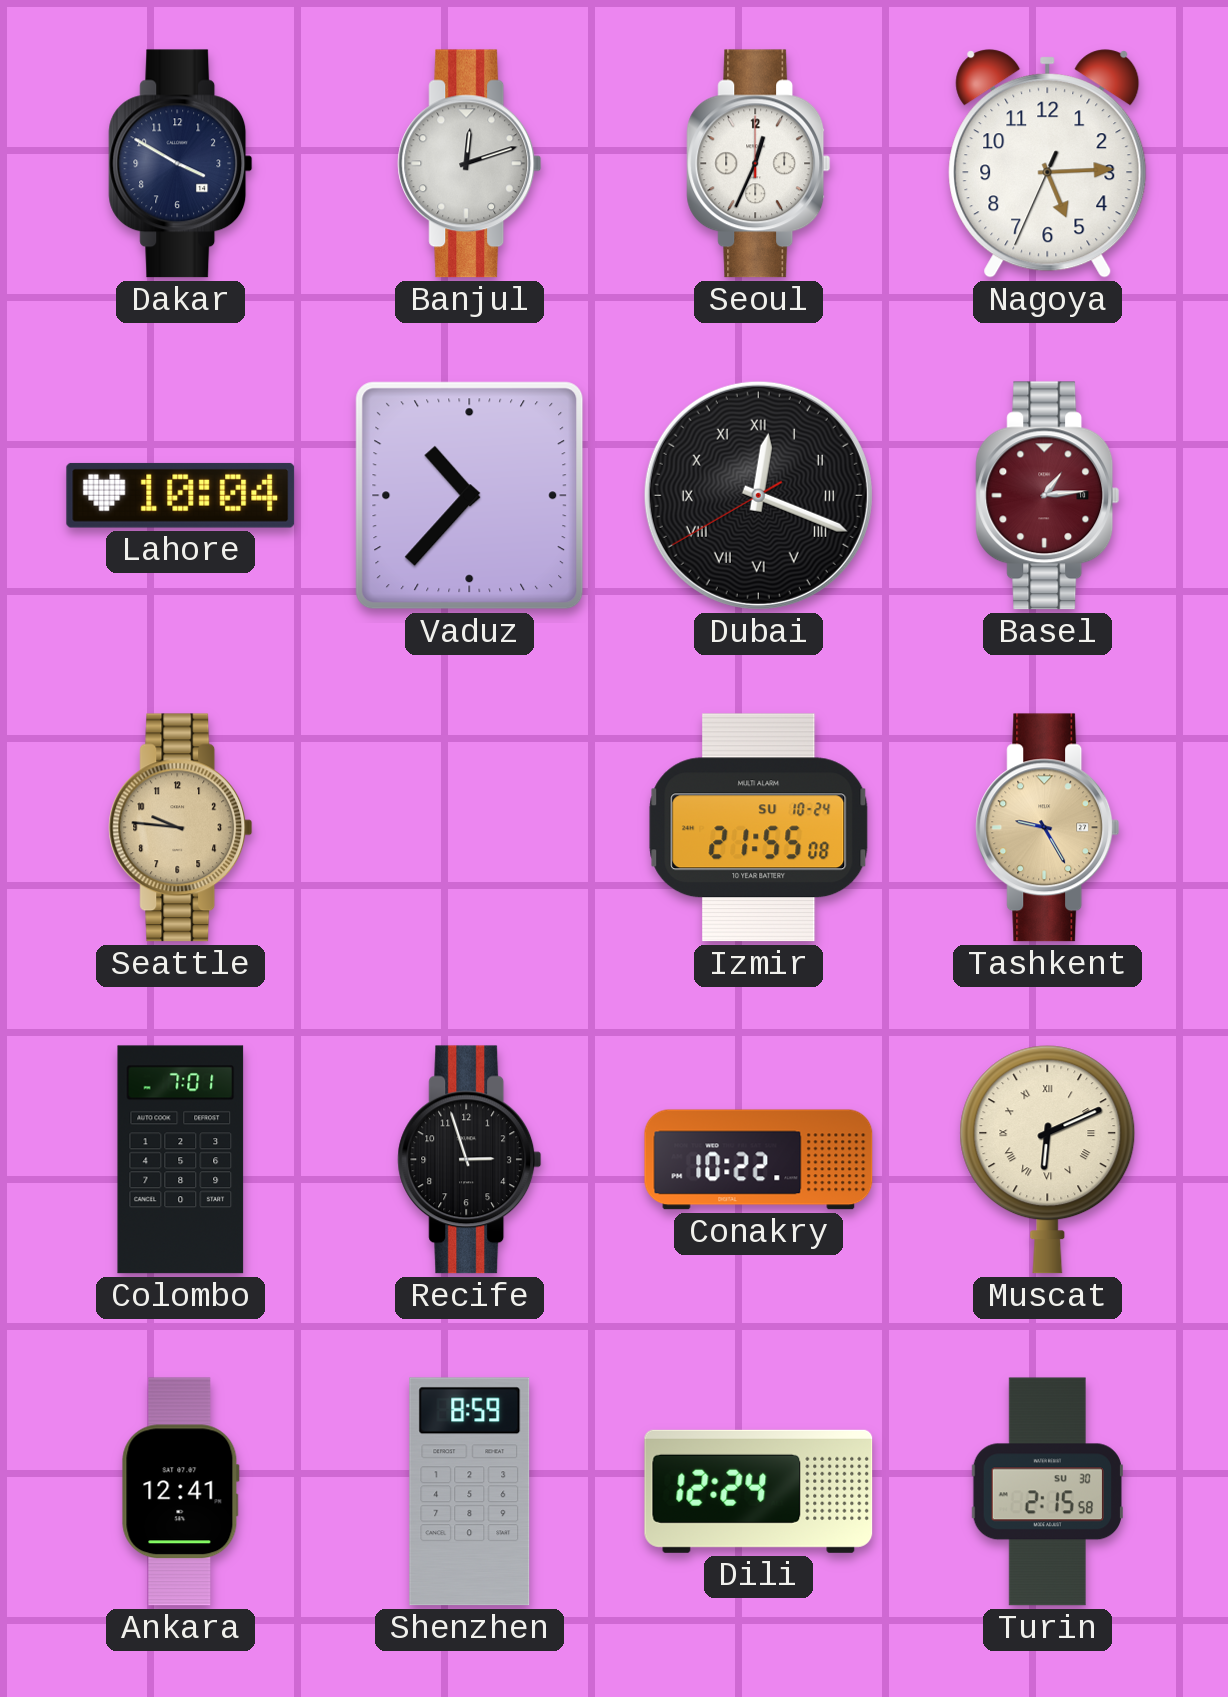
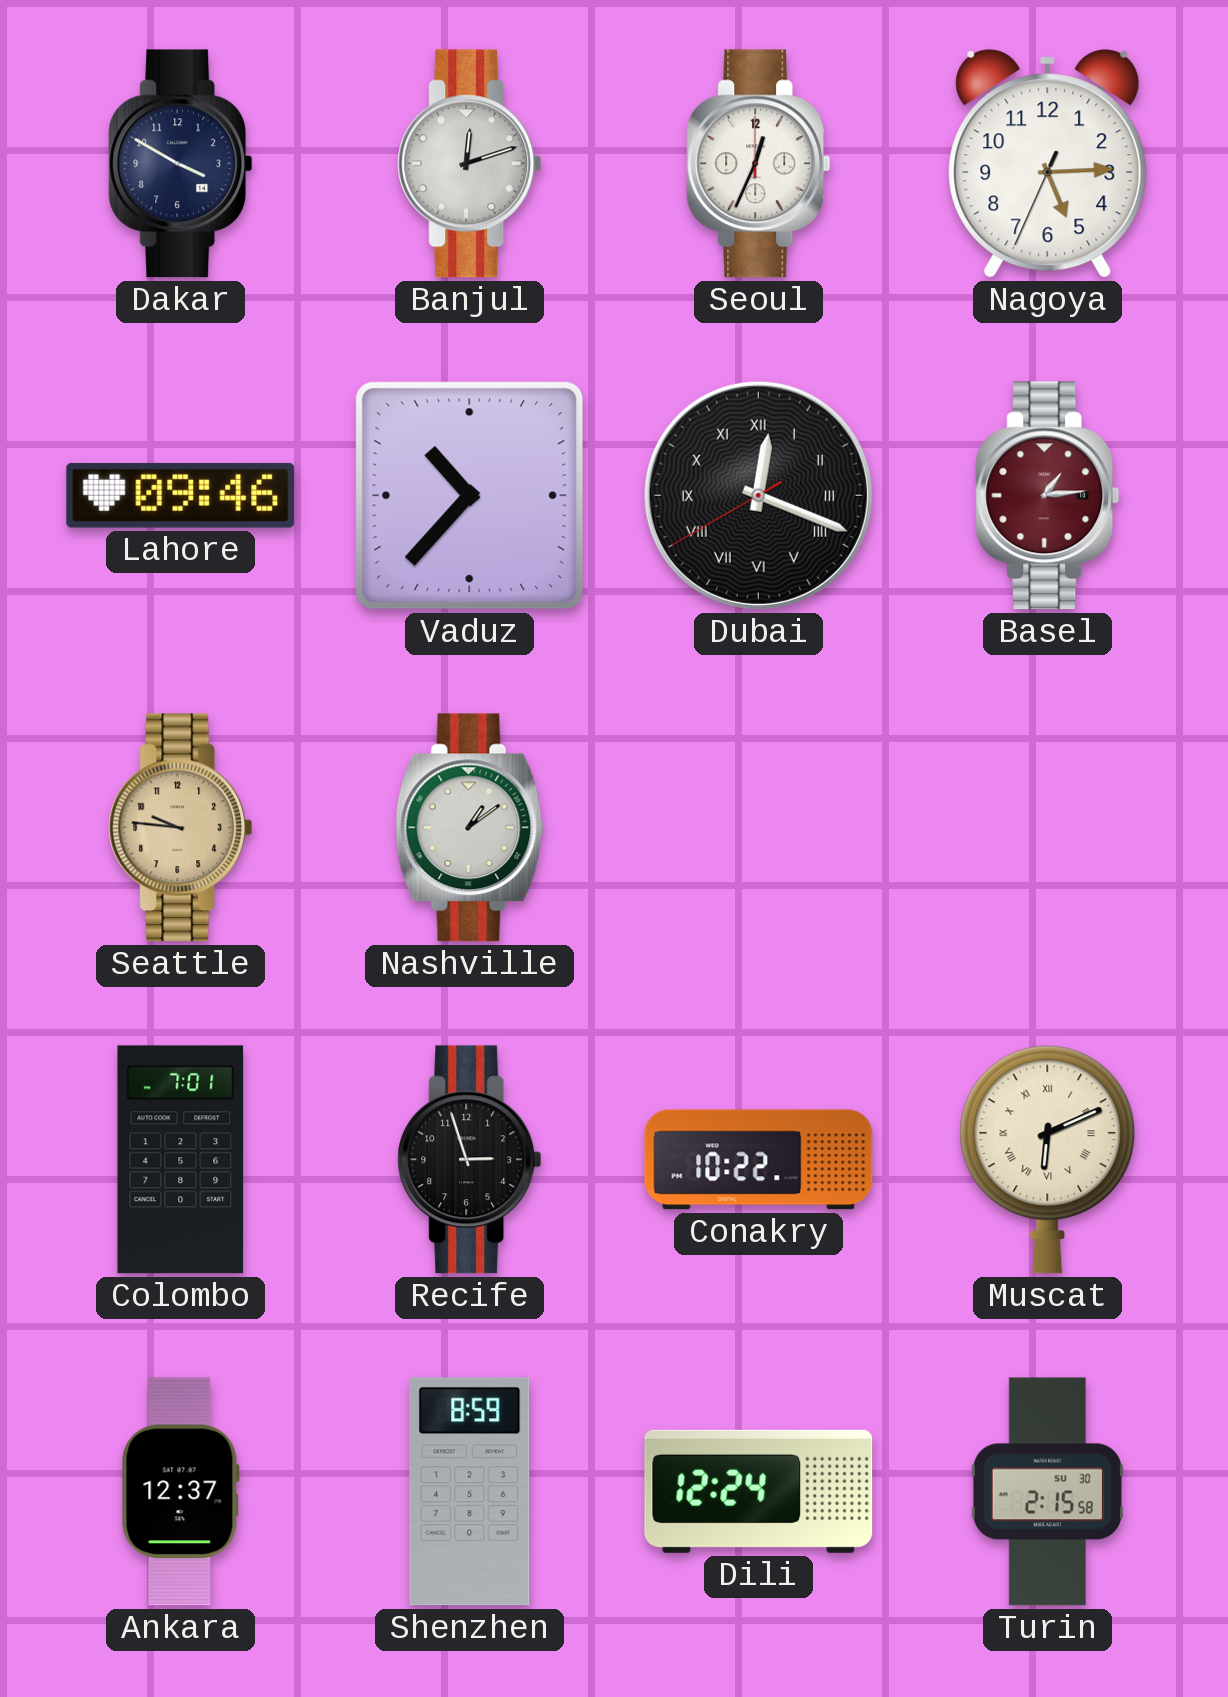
Lahore: 10:04 -> 09:46
Nashville: none -> 1:09
Izmir: 21:55 -> none
Tashkent: 9:25 -> none
Ankara: 12:41 -> 12:37
